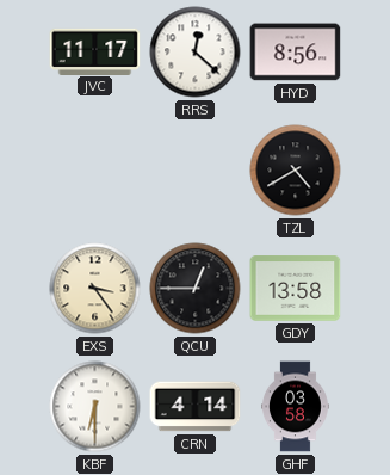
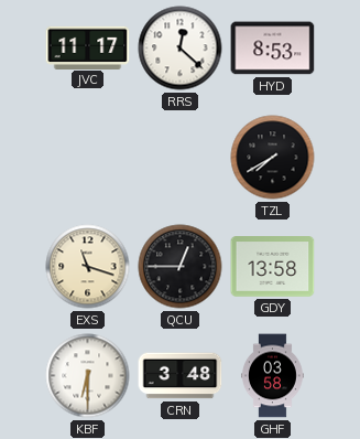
HYD: 8:56 -> 8:53
TZL: 4:40 -> 7:40
EXS: 3:24 -> 11:18
CRN: 4:14 -> 3:48
